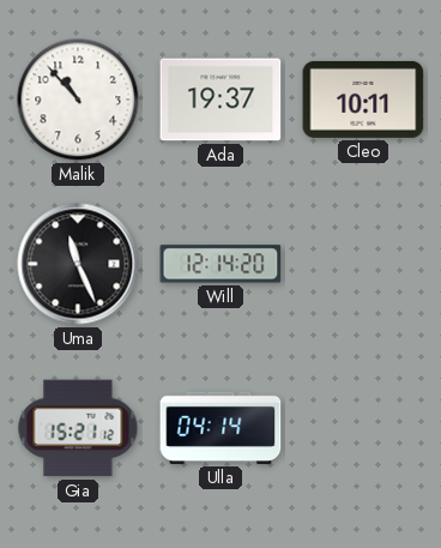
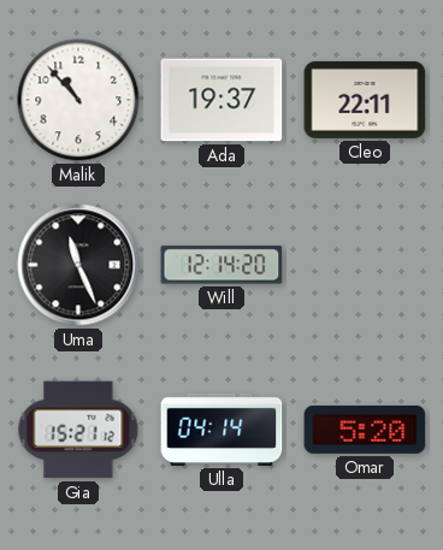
Cleo: 10:11 -> 22:11
Omar: none -> 5:20
